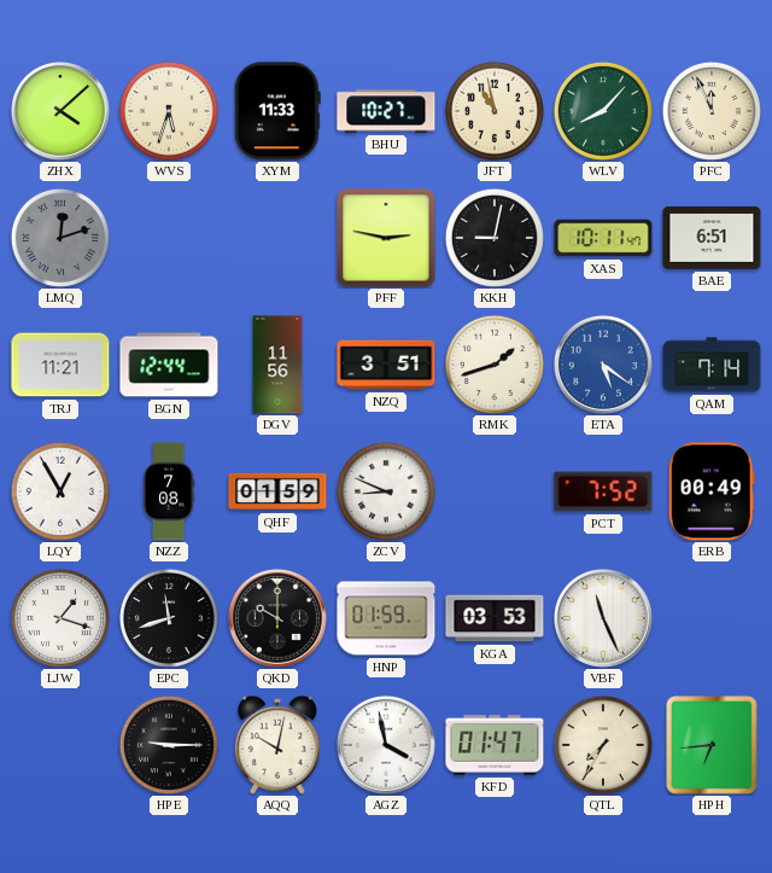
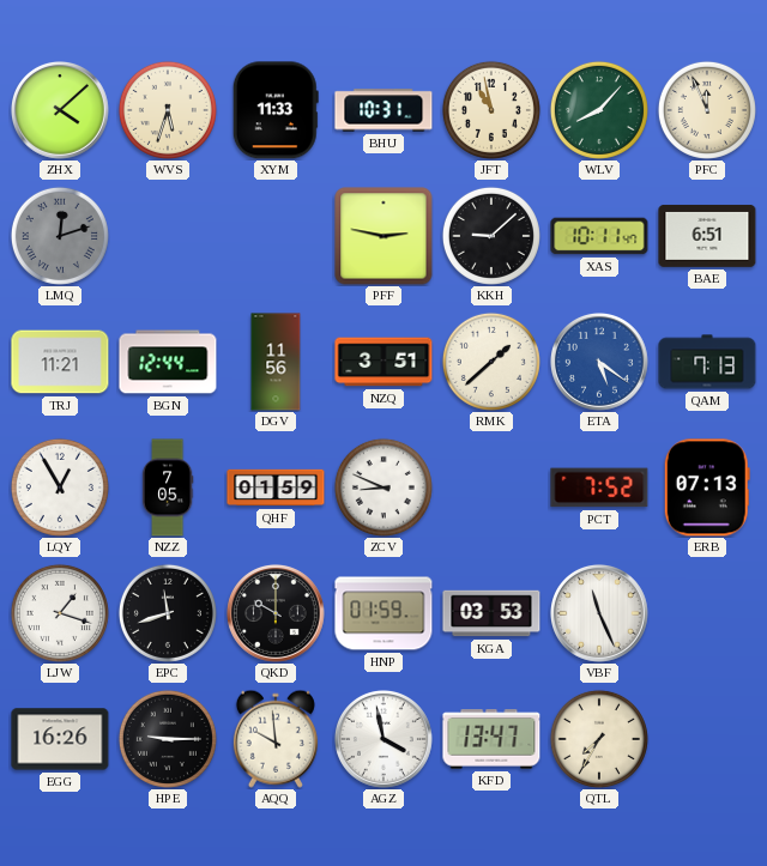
BHU: 10:27 -> 10:31
KKH: 9:02 -> 9:08
RMK: 1:42 -> 1:38
QAM: 7:14 -> 7:13
NZZ: 7:08 -> 7:05
ERB: 00:49 -> 07:13
EGG: none -> 16:26
AQQ: 10:02 -> 9:59
KFD: 01:47 -> 13:47
HPH: 6:44 -> none
